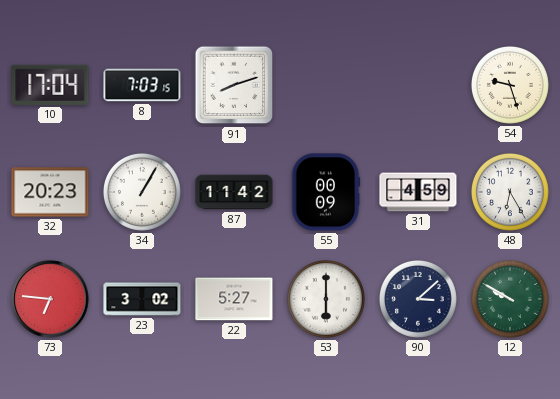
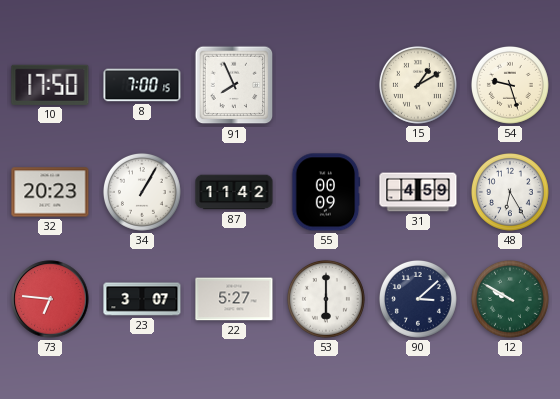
10: 17:04 -> 17:50
8: 7:03 -> 7:00
91: 8:12 -> 7:56
15: none -> 1:10
23: 3:02 -> 3:07
